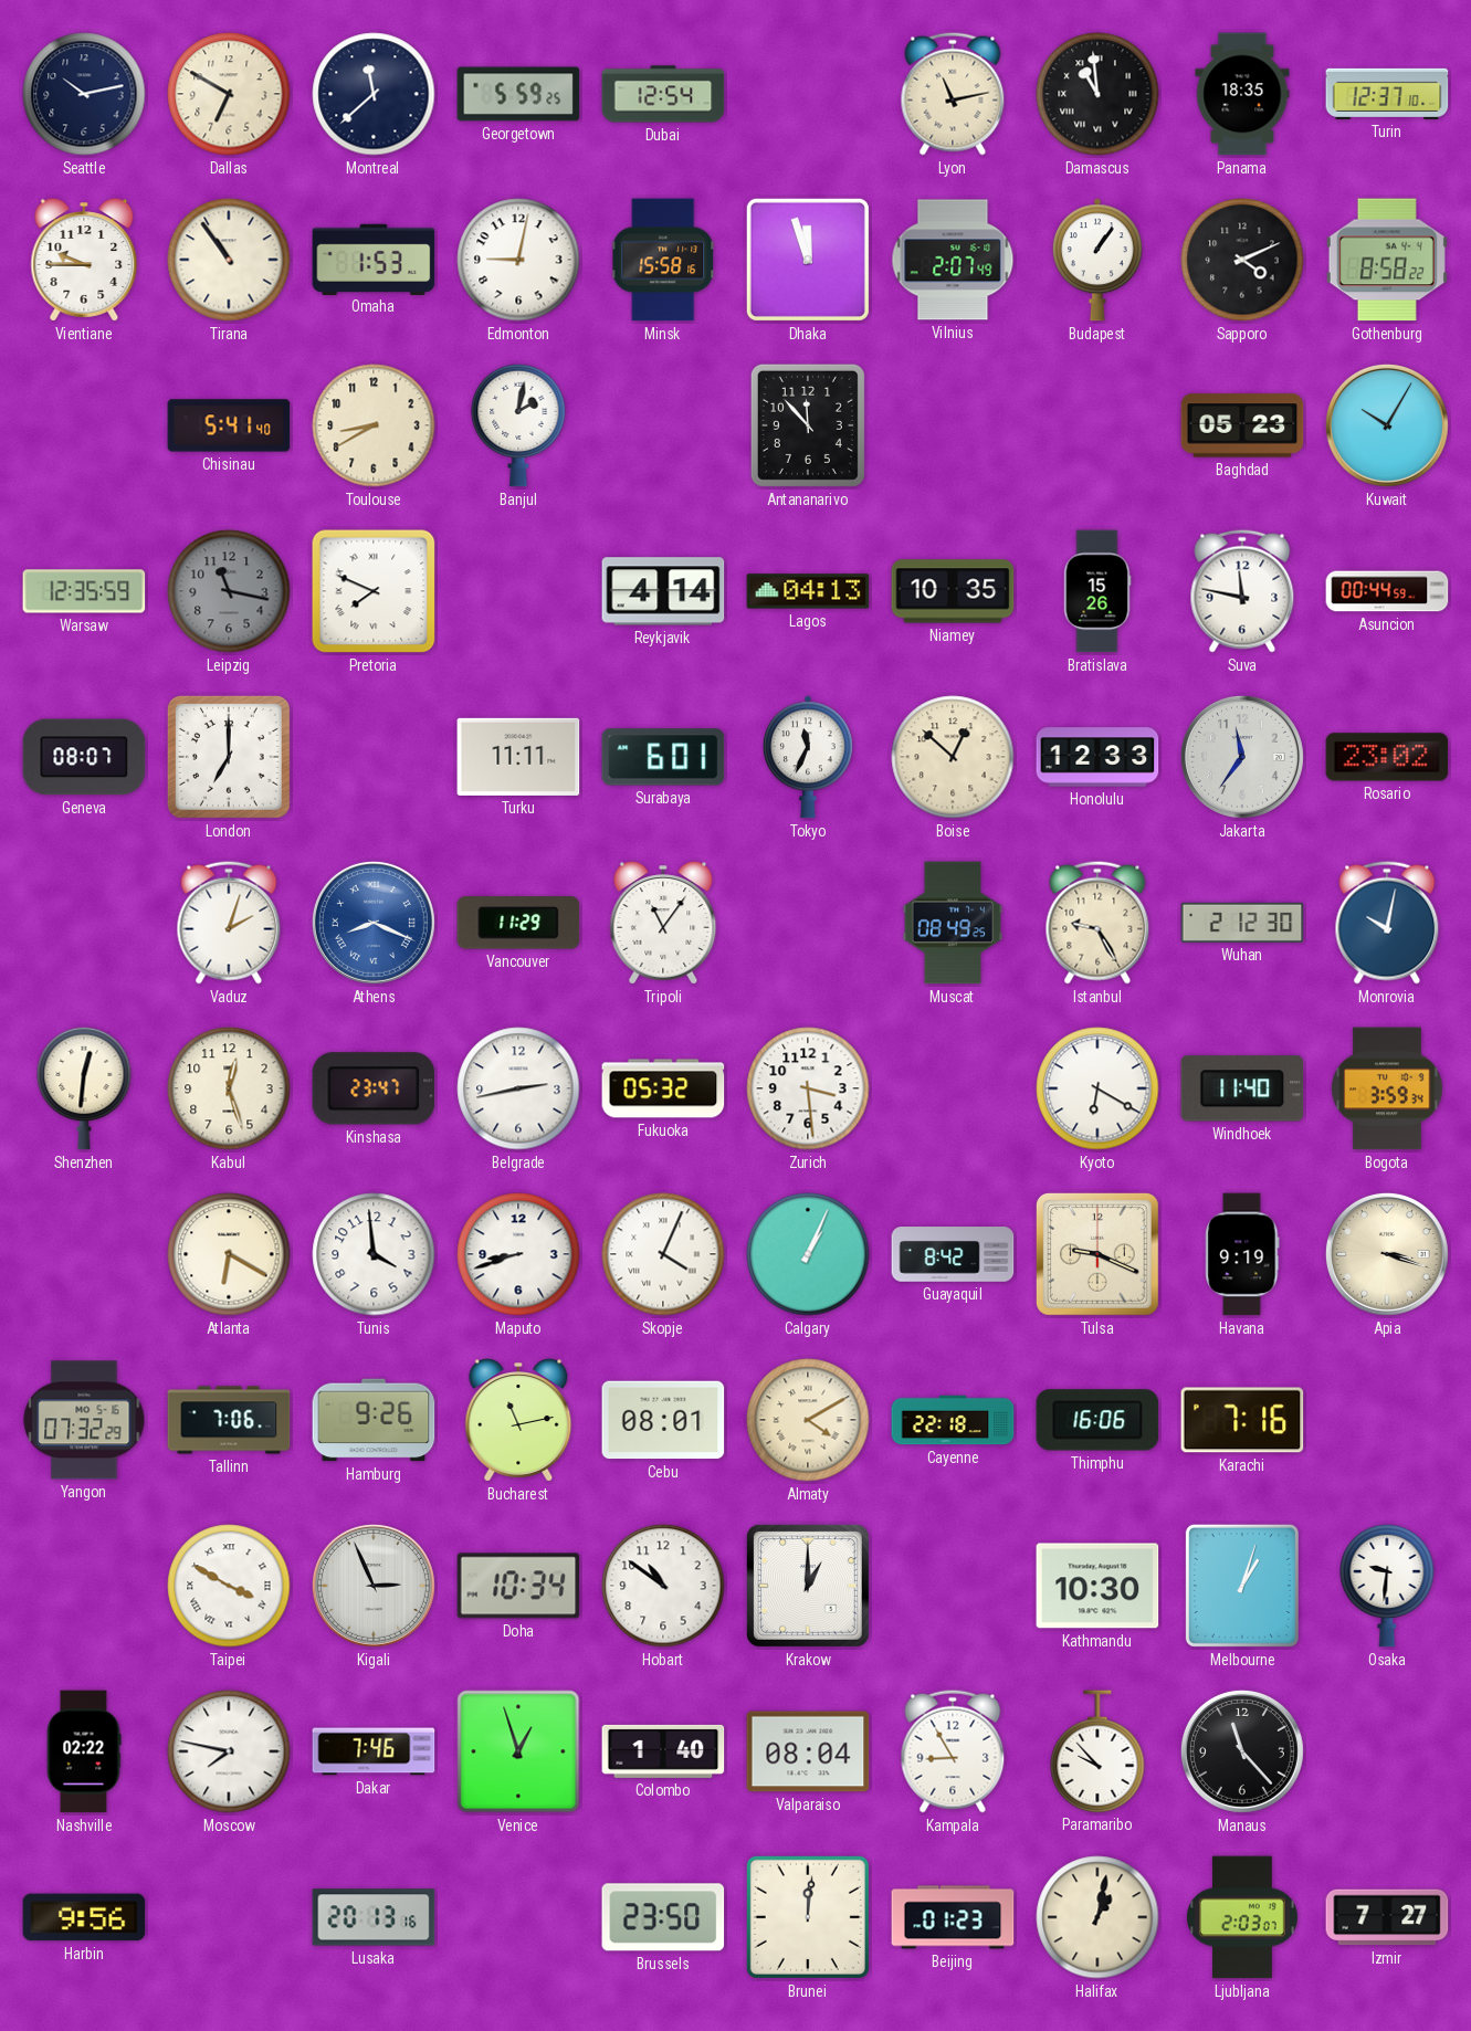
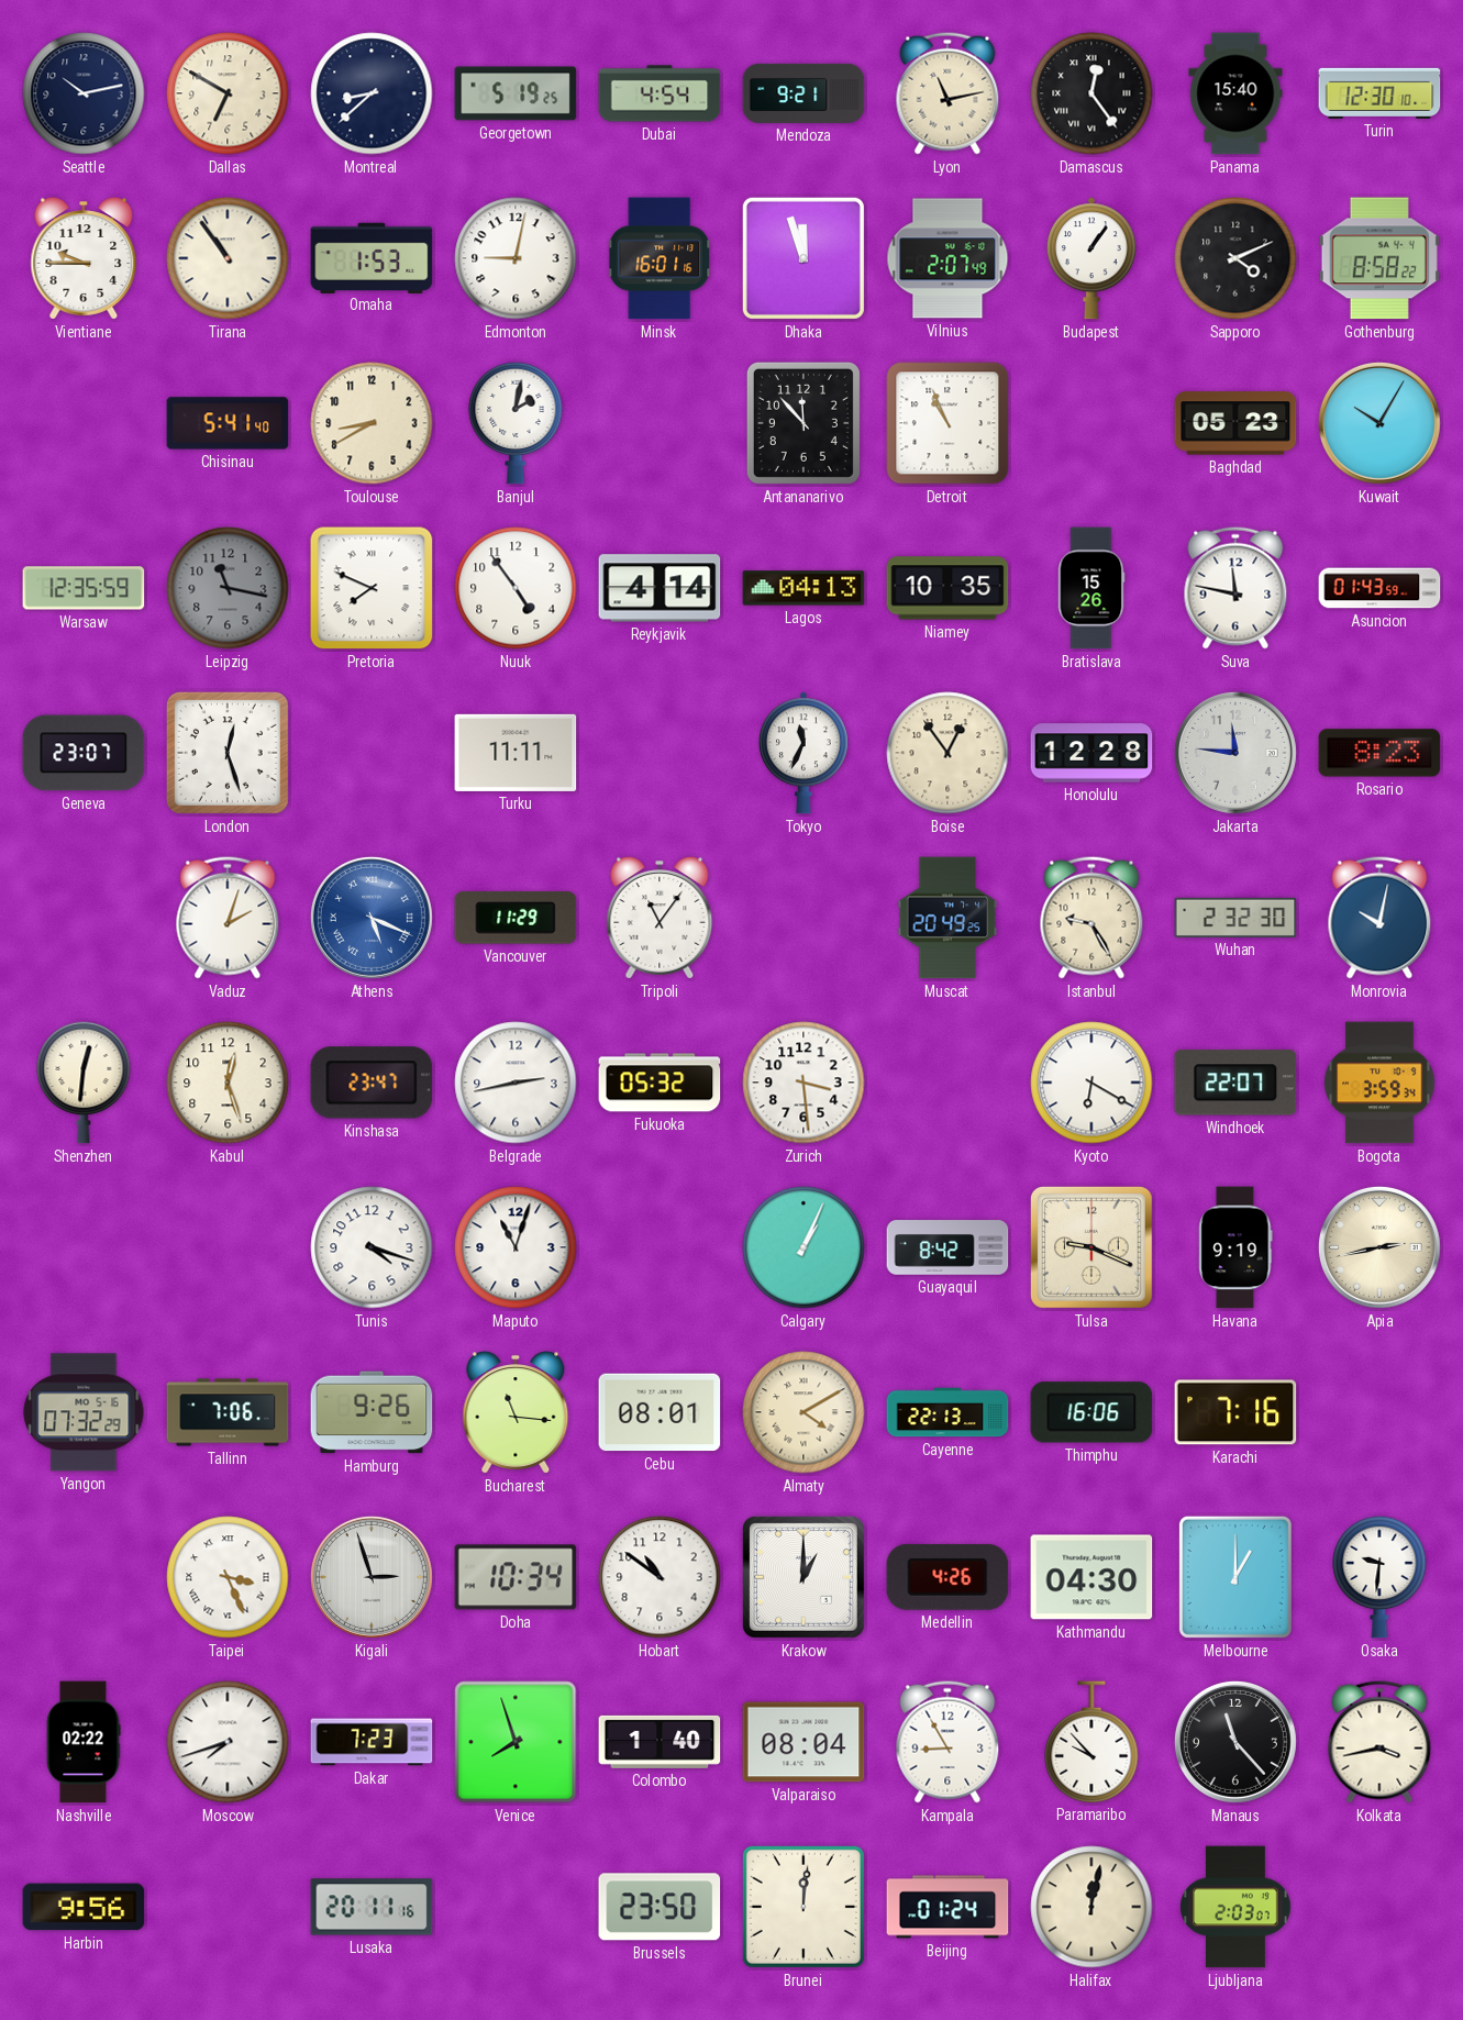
Montreal: 11:38 -> 8:38
Georgetown: 5:59 -> 5:19
Dubai: 12:54 -> 4:54
Mendoza: none -> 9:21
Damascus: 10:59 -> 12:24
Panama: 18:35 -> 15:40
Turin: 12:37 -> 12:30
Minsk: 15:58 -> 16:01
Detroit: none -> 10:56
Nuuk: none -> 4:54
Asuncion: 00:44 -> 01:43
Geneva: 08:07 -> 23:07
London: 7:00 -> 12:27
Surabaya: 6:01 -> none
Boise: 12:52 -> 12:54
Honolulu: 12:33 -> 12:28
Jakarta: 11:36 -> 11:46
Rosario: 23:02 -> 8:23
Athens: 8:19 -> 5:19
Muscat: 08:49 -> 20:49
Wuhan: 2:12 -> 2:32
Windhoek: 11:40 -> 22:07
Atlanta: 6:20 -> none
Tunis: 3:59 -> 4:18
Maputo: 8:42 -> 11:03
Skopje: 4:04 -> none
Apia: 3:18 -> 2:43
Bucharest: 11:13 -> 11:16
Cayenne: 22:18 -> 22:13
Taipei: 3:50 -> 3:26
Kigali: 2:56 -> 2:57
Medellin: none -> 4:26
Kathmandu: 10:30 -> 04:30
Melbourne: 1:03 -> 1:00
Moscow: 7:47 -> 7:42
Dakar: 7:46 -> 7:23
Venice: 12:57 -> 7:57
Kolkata: none -> 3:43
Lusaka: 20:13 -> 20:11
Beijing: 01:23 -> 01:24
Halifax: 1:02 -> 12:02
Izmir: 7:27 -> none
